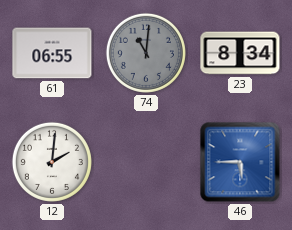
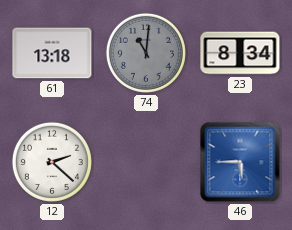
61: 06:55 -> 13:18
12: 2:01 -> 2:22
